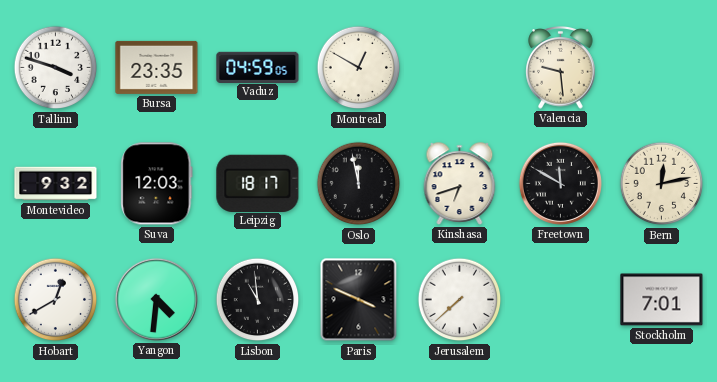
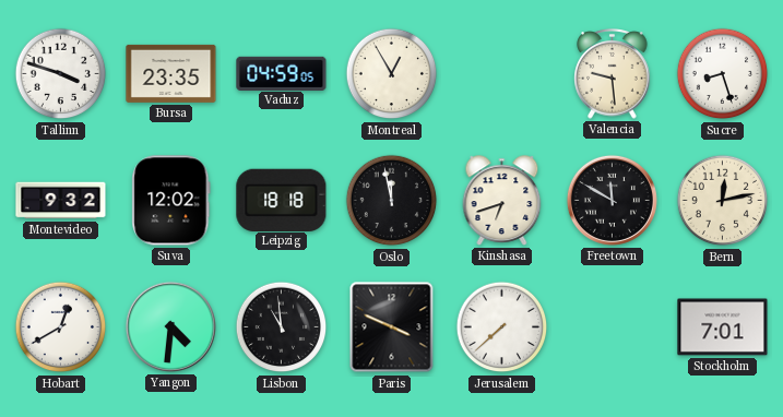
Montreal: 12:50 -> 12:55
Sucre: none -> 8:27
Suva: 12:03 -> 12:02
Leipzig: 18:17 -> 18:18
